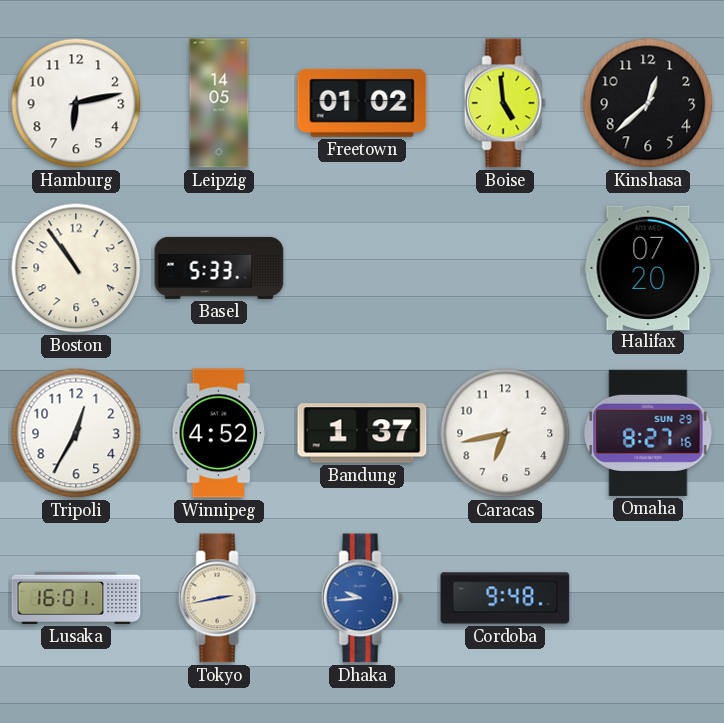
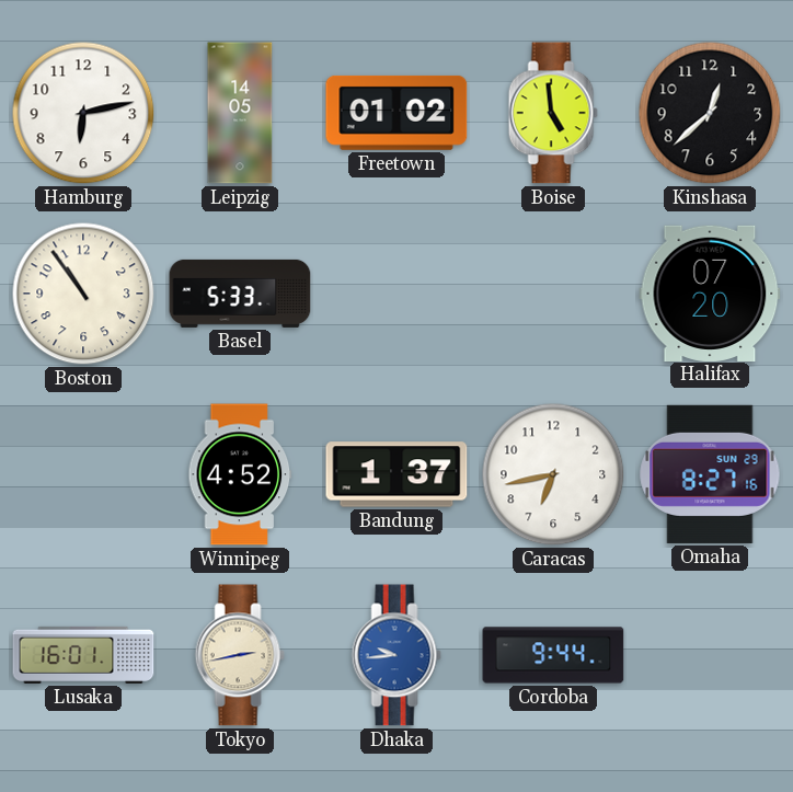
Tripoli: 12:35 -> none
Cordoba: 9:48 -> 9:44
